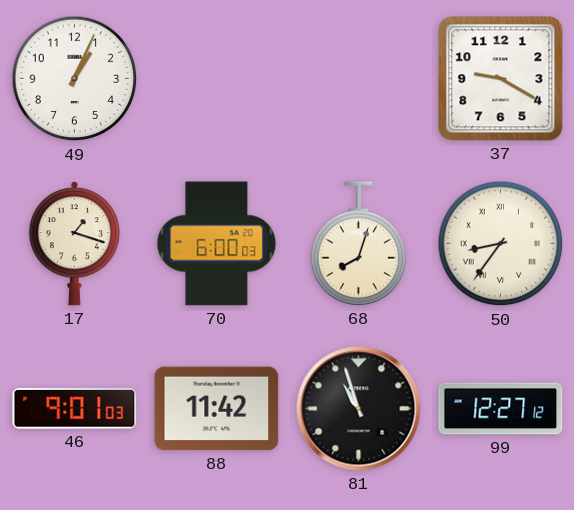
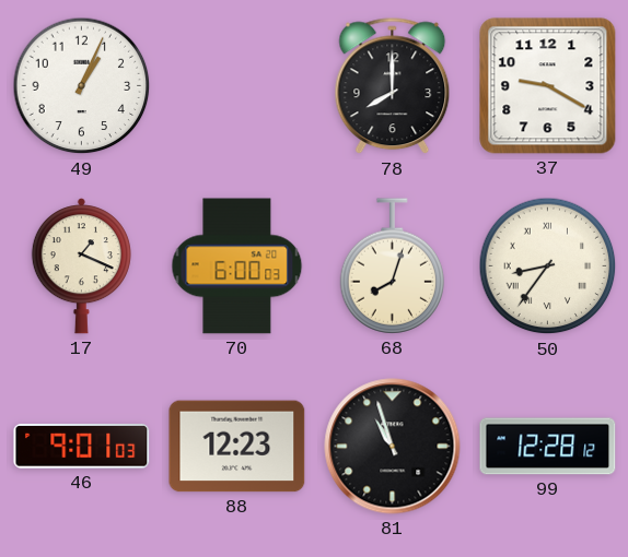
78: none -> 8:00
17: 1:18 -> 1:19
88: 11:42 -> 12:23
99: 12:27 -> 12:28
